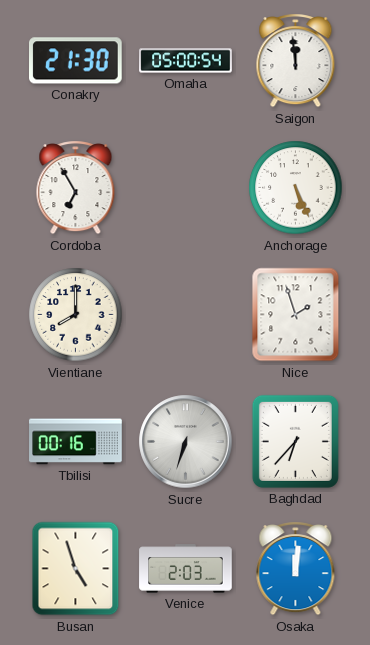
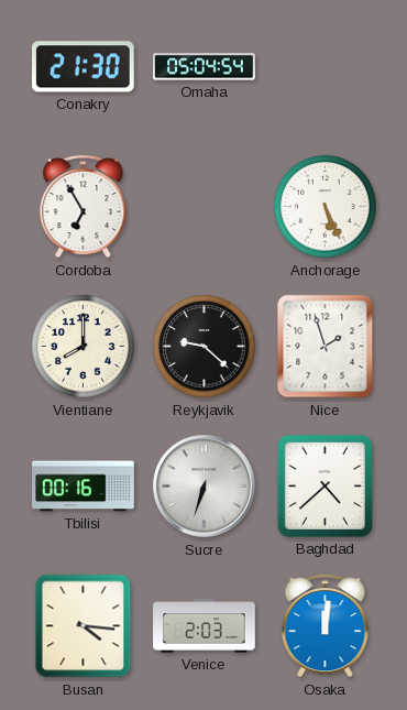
Omaha: 05:00 -> 05:04
Saigon: 11:59 -> none
Reykjavik: none -> 9:22
Baghdad: 6:37 -> 4:38
Busan: 4:57 -> 4:16
